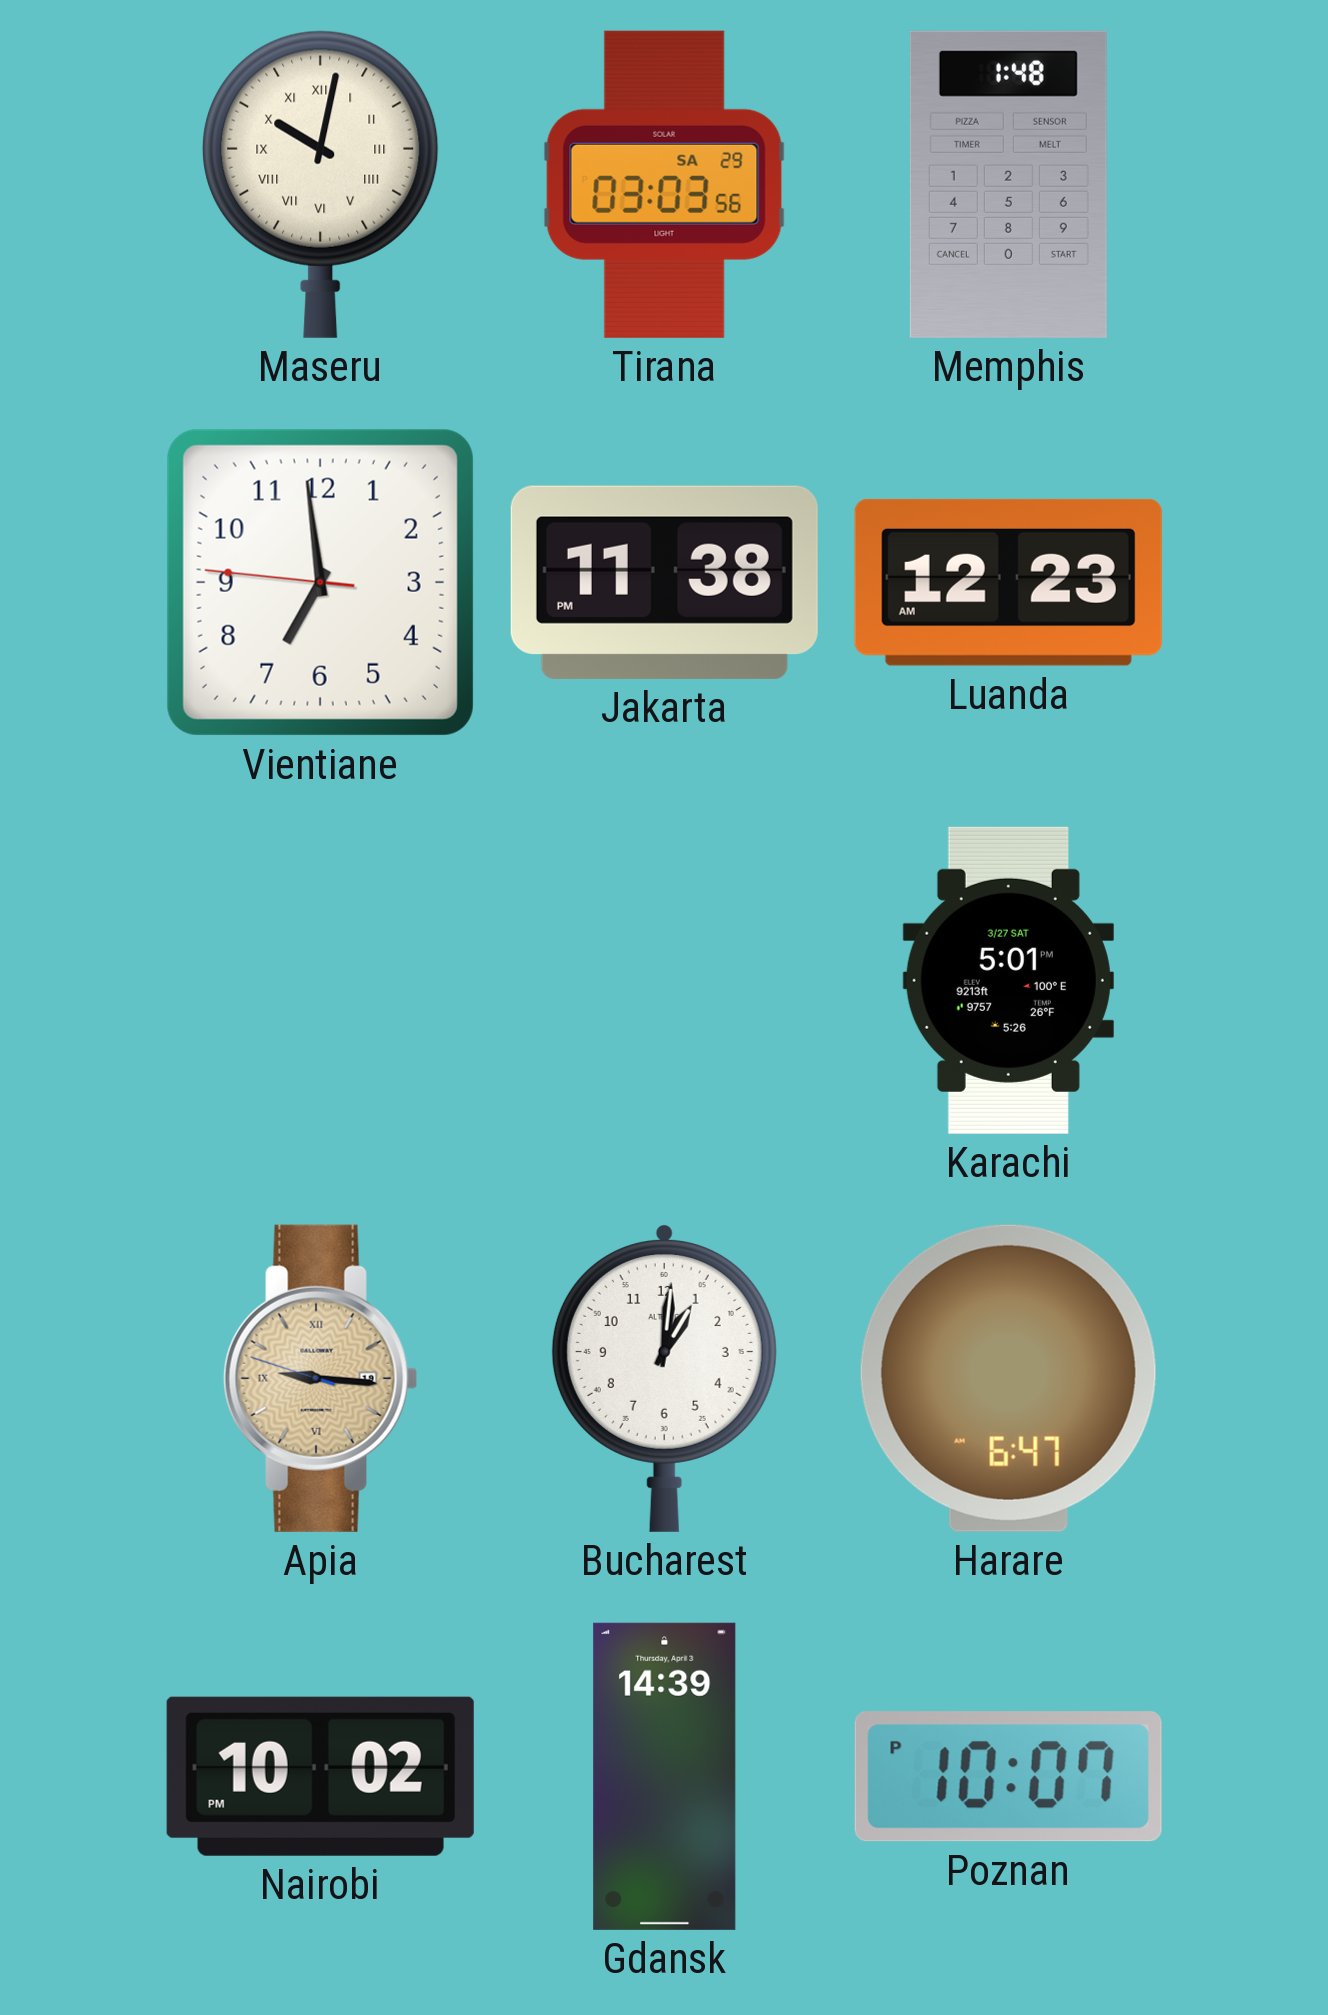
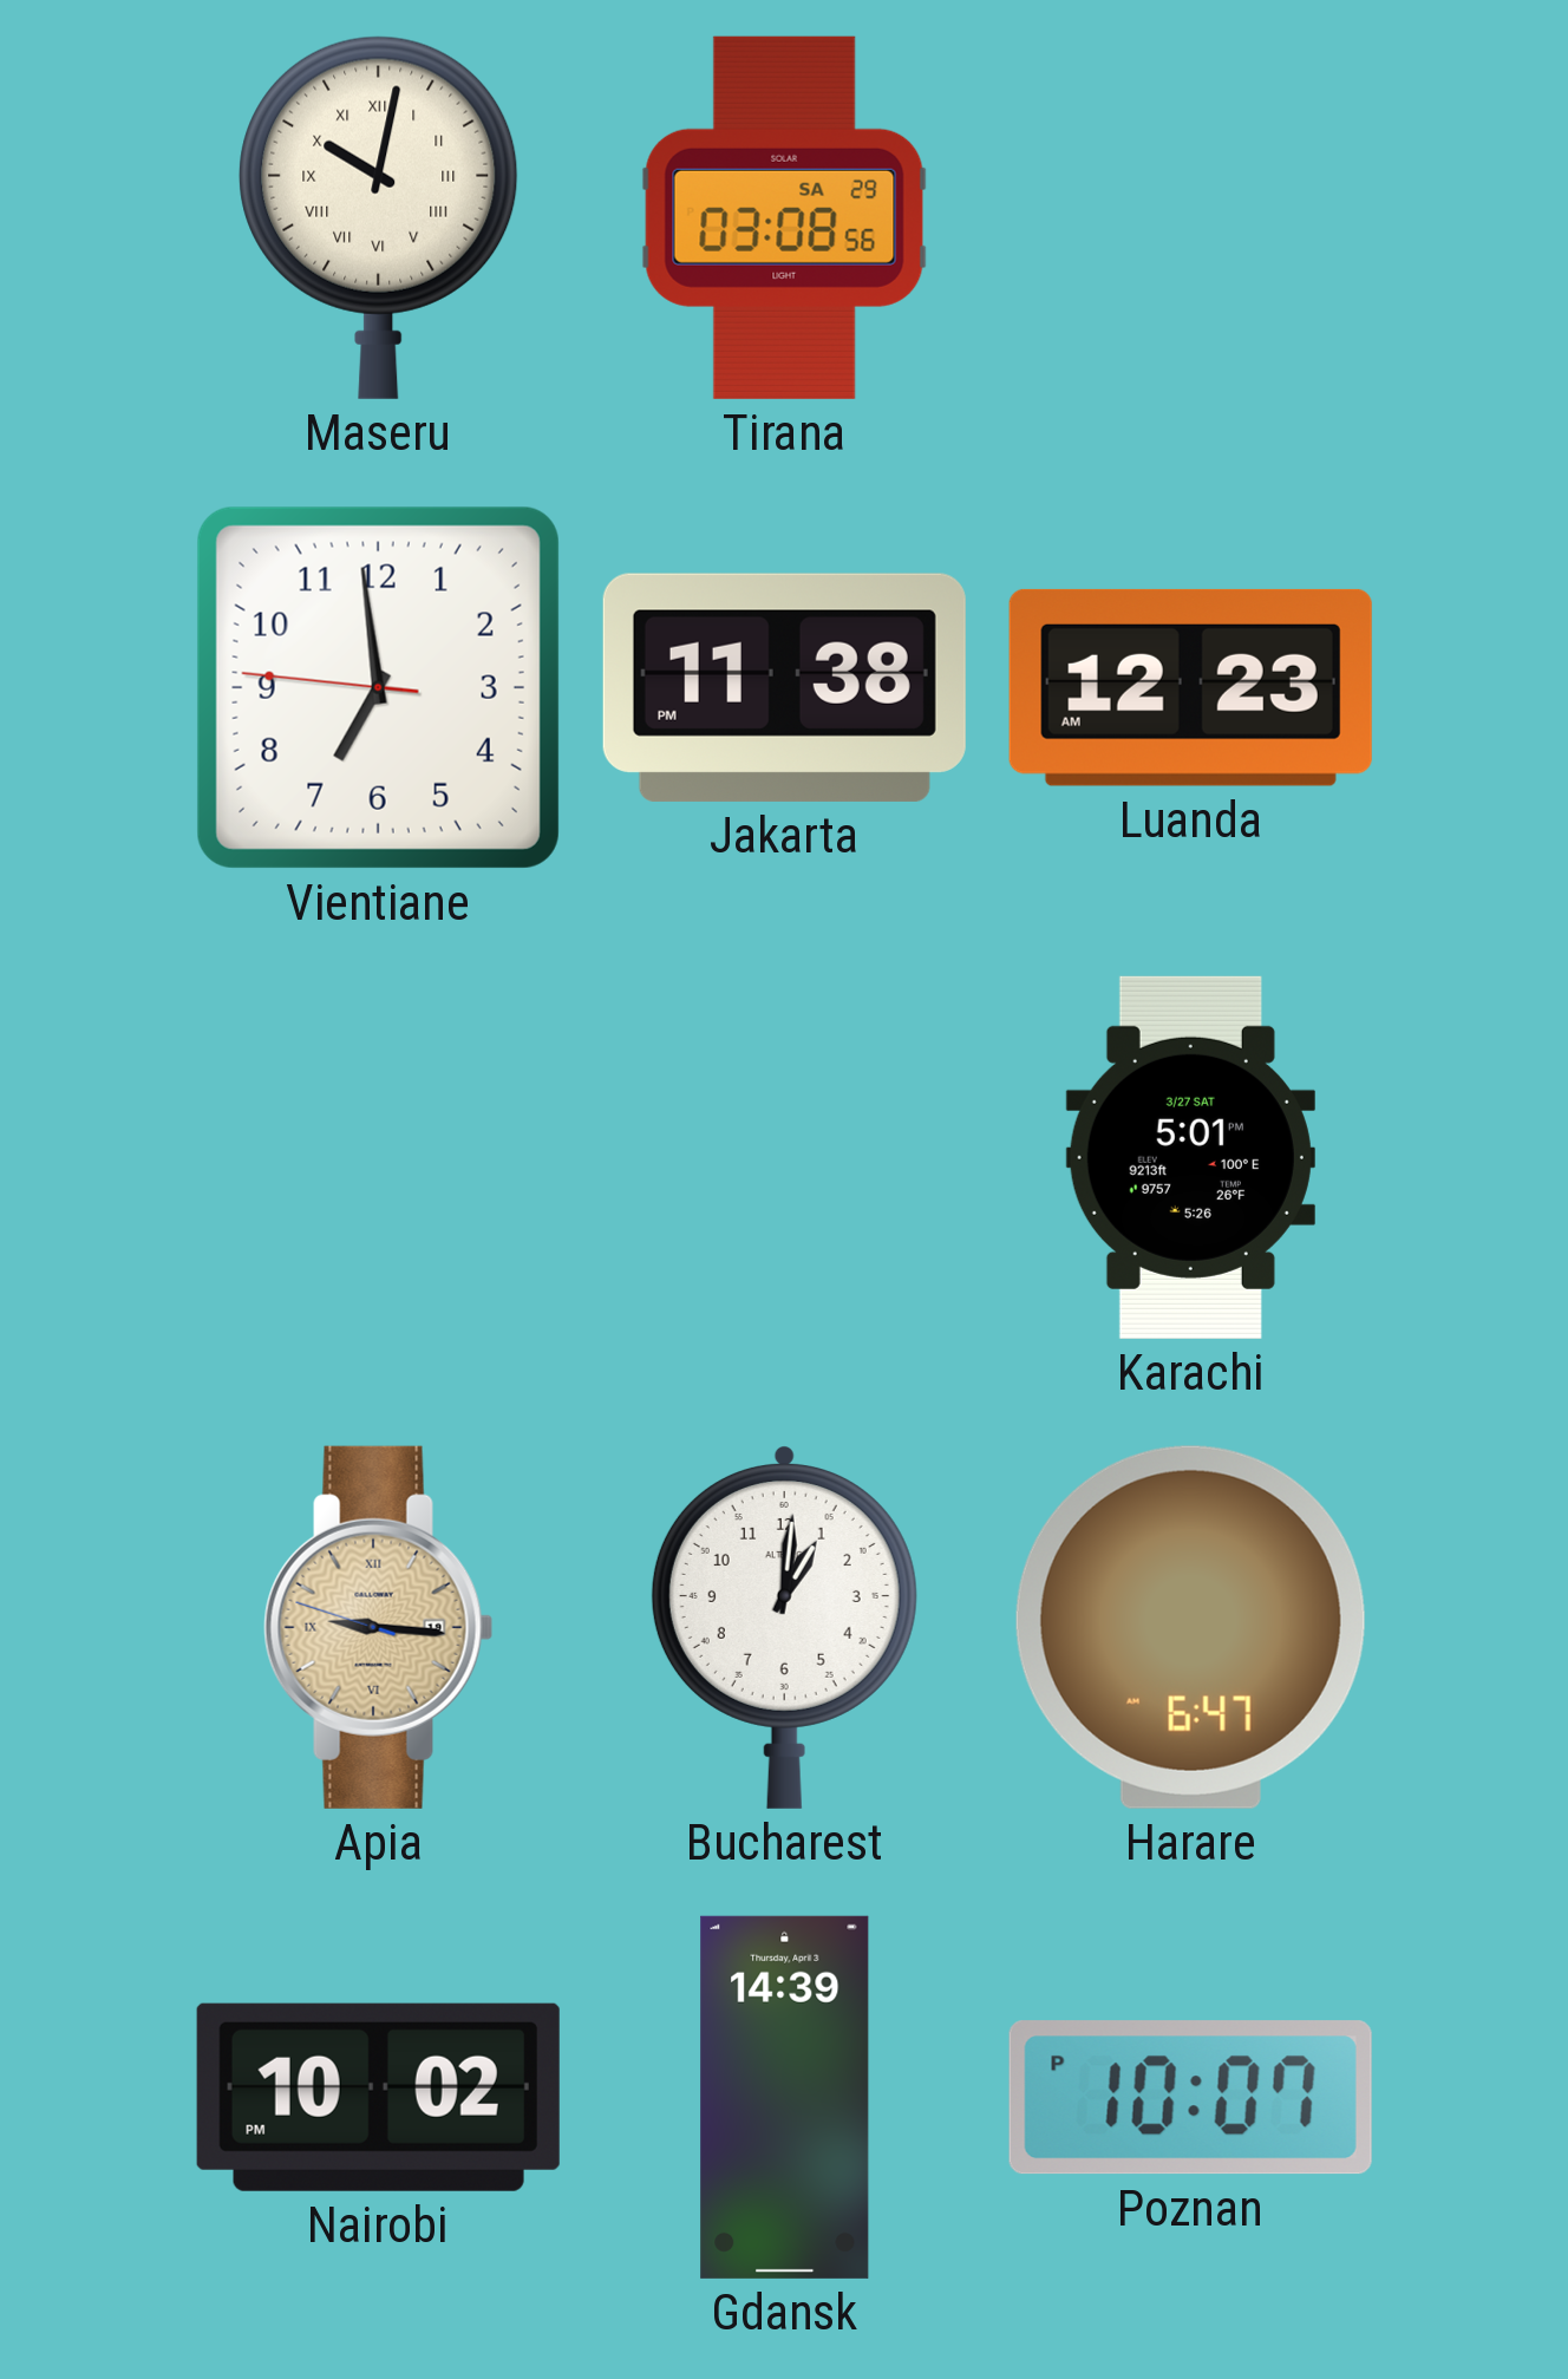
Tirana: 03:03 -> 03:08
Memphis: 1:48 -> none
